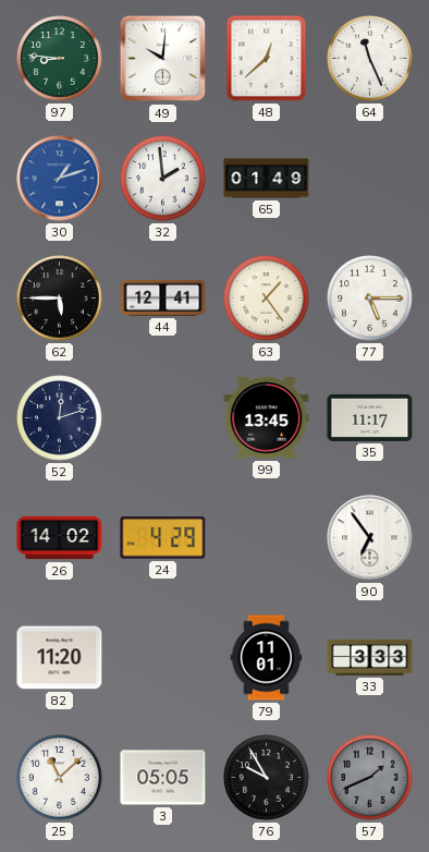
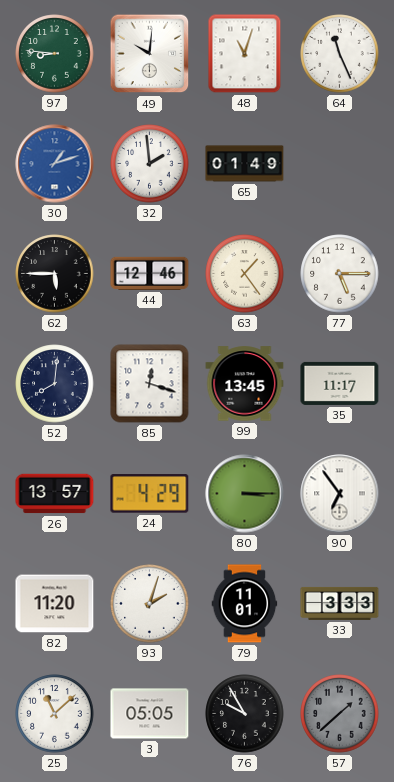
48: 12:38 -> 11:03
44: 12:41 -> 12:46
52: 12:12 -> 8:01
85: none -> 12:18
26: 14:02 -> 13:57
80: none -> 3:15
93: none -> 2:03
57: 1:41 -> 1:38
